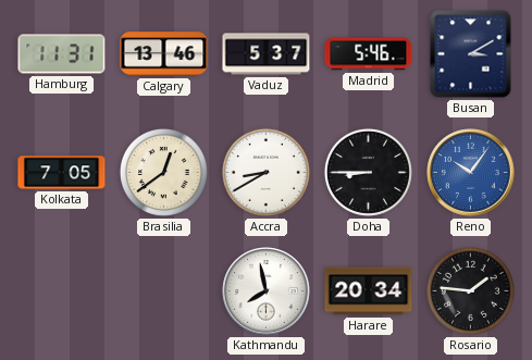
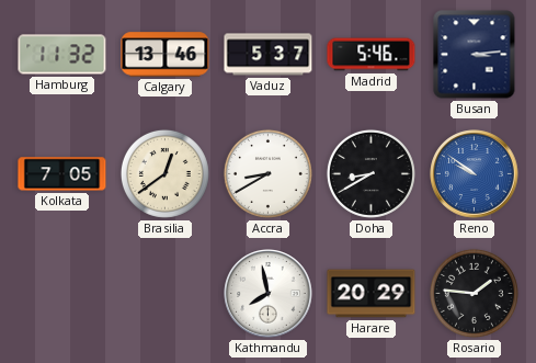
Hamburg: 11:31 -> 11:32
Busan: 3:10 -> 3:14
Doha: 8:45 -> 8:40
Reno: 10:06 -> 9:51
Harare: 20:34 -> 20:29
